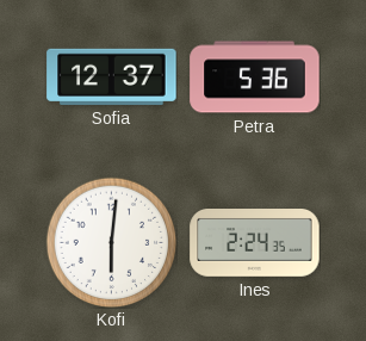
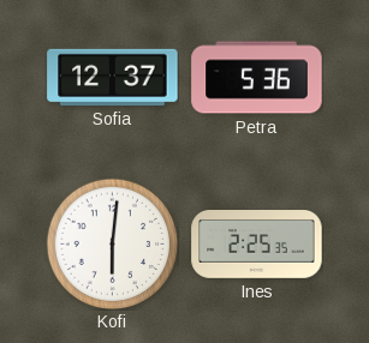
Ines: 2:24 -> 2:25
